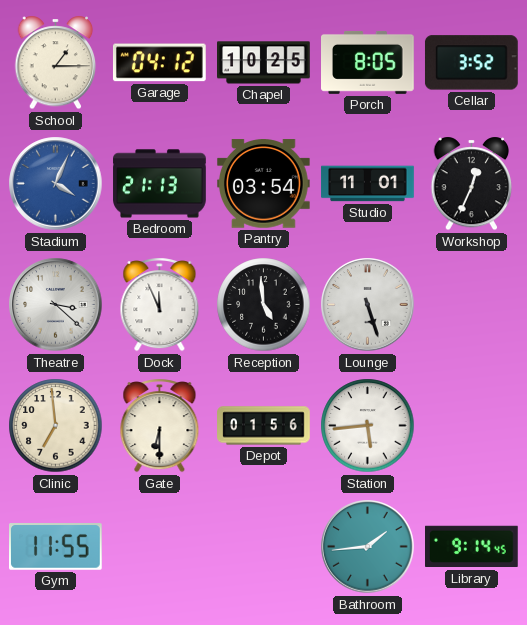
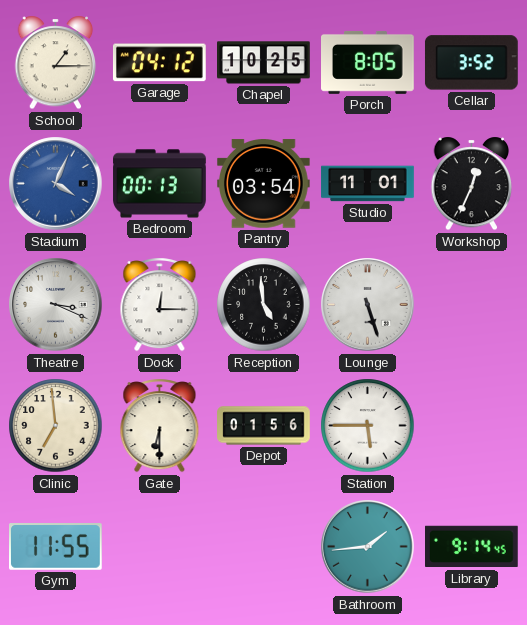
Bedroom: 21:13 -> 00:13
Theatre: 3:22 -> 3:19
Dock: 11:56 -> 12:15
Station: 5:44 -> 5:45
